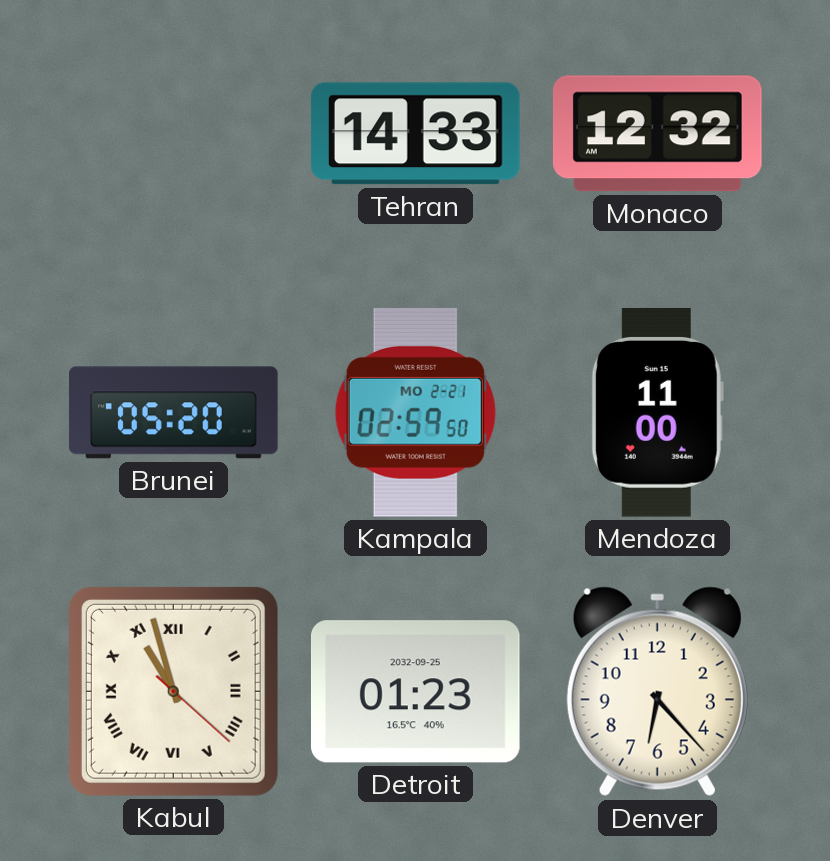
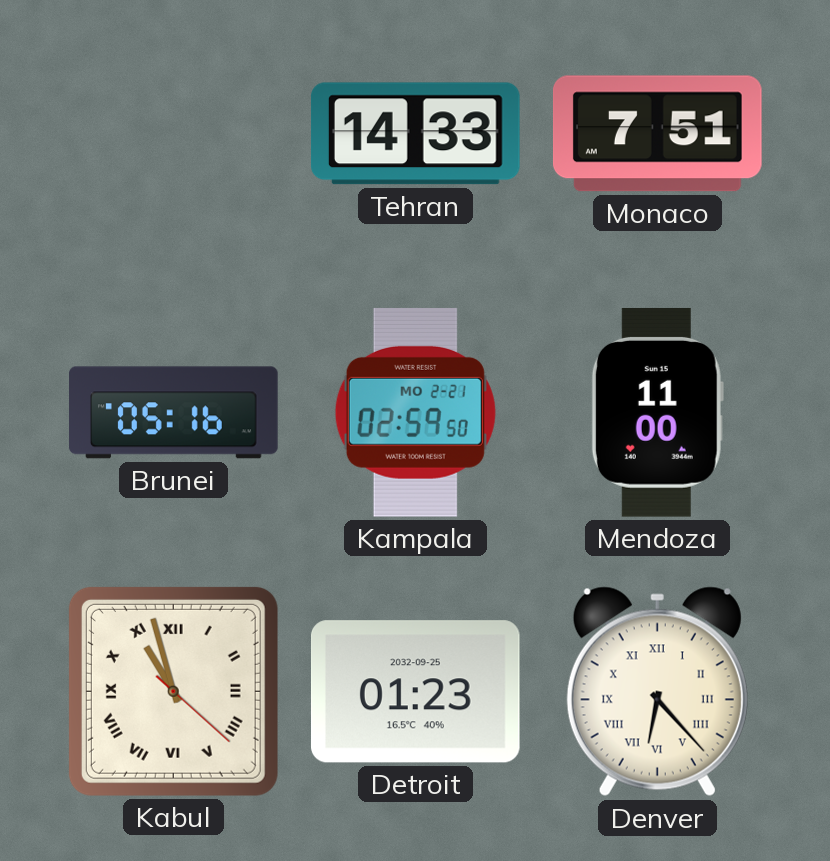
Monaco: 12:32 -> 7:51
Brunei: 05:20 -> 05:16
Denver numerals: Arabic -> Roman
